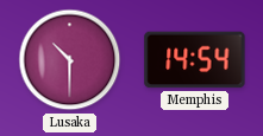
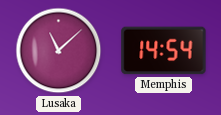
Lusaka: 10:30 -> 11:08
